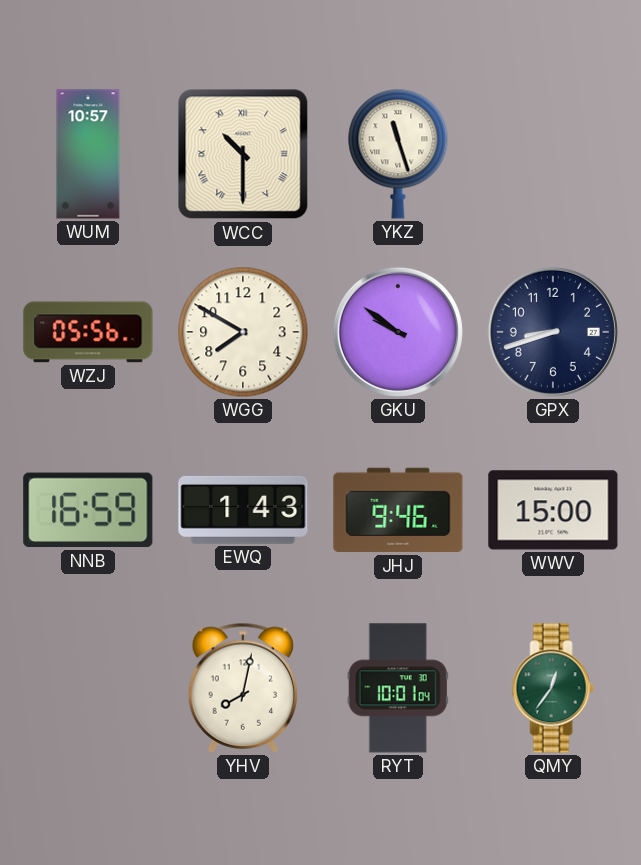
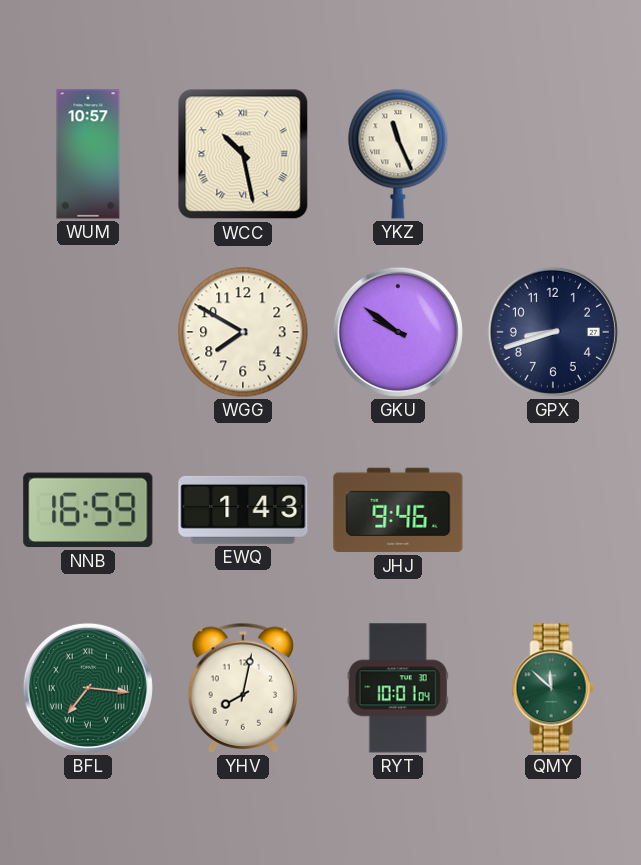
WCC: 10:30 -> 10:28
YKZ: 11:27 -> 11:26
WZJ: 05:56 -> none
WWV: 15:00 -> none
BFL: none -> 7:16
QMY: 12:36 -> 11:52
